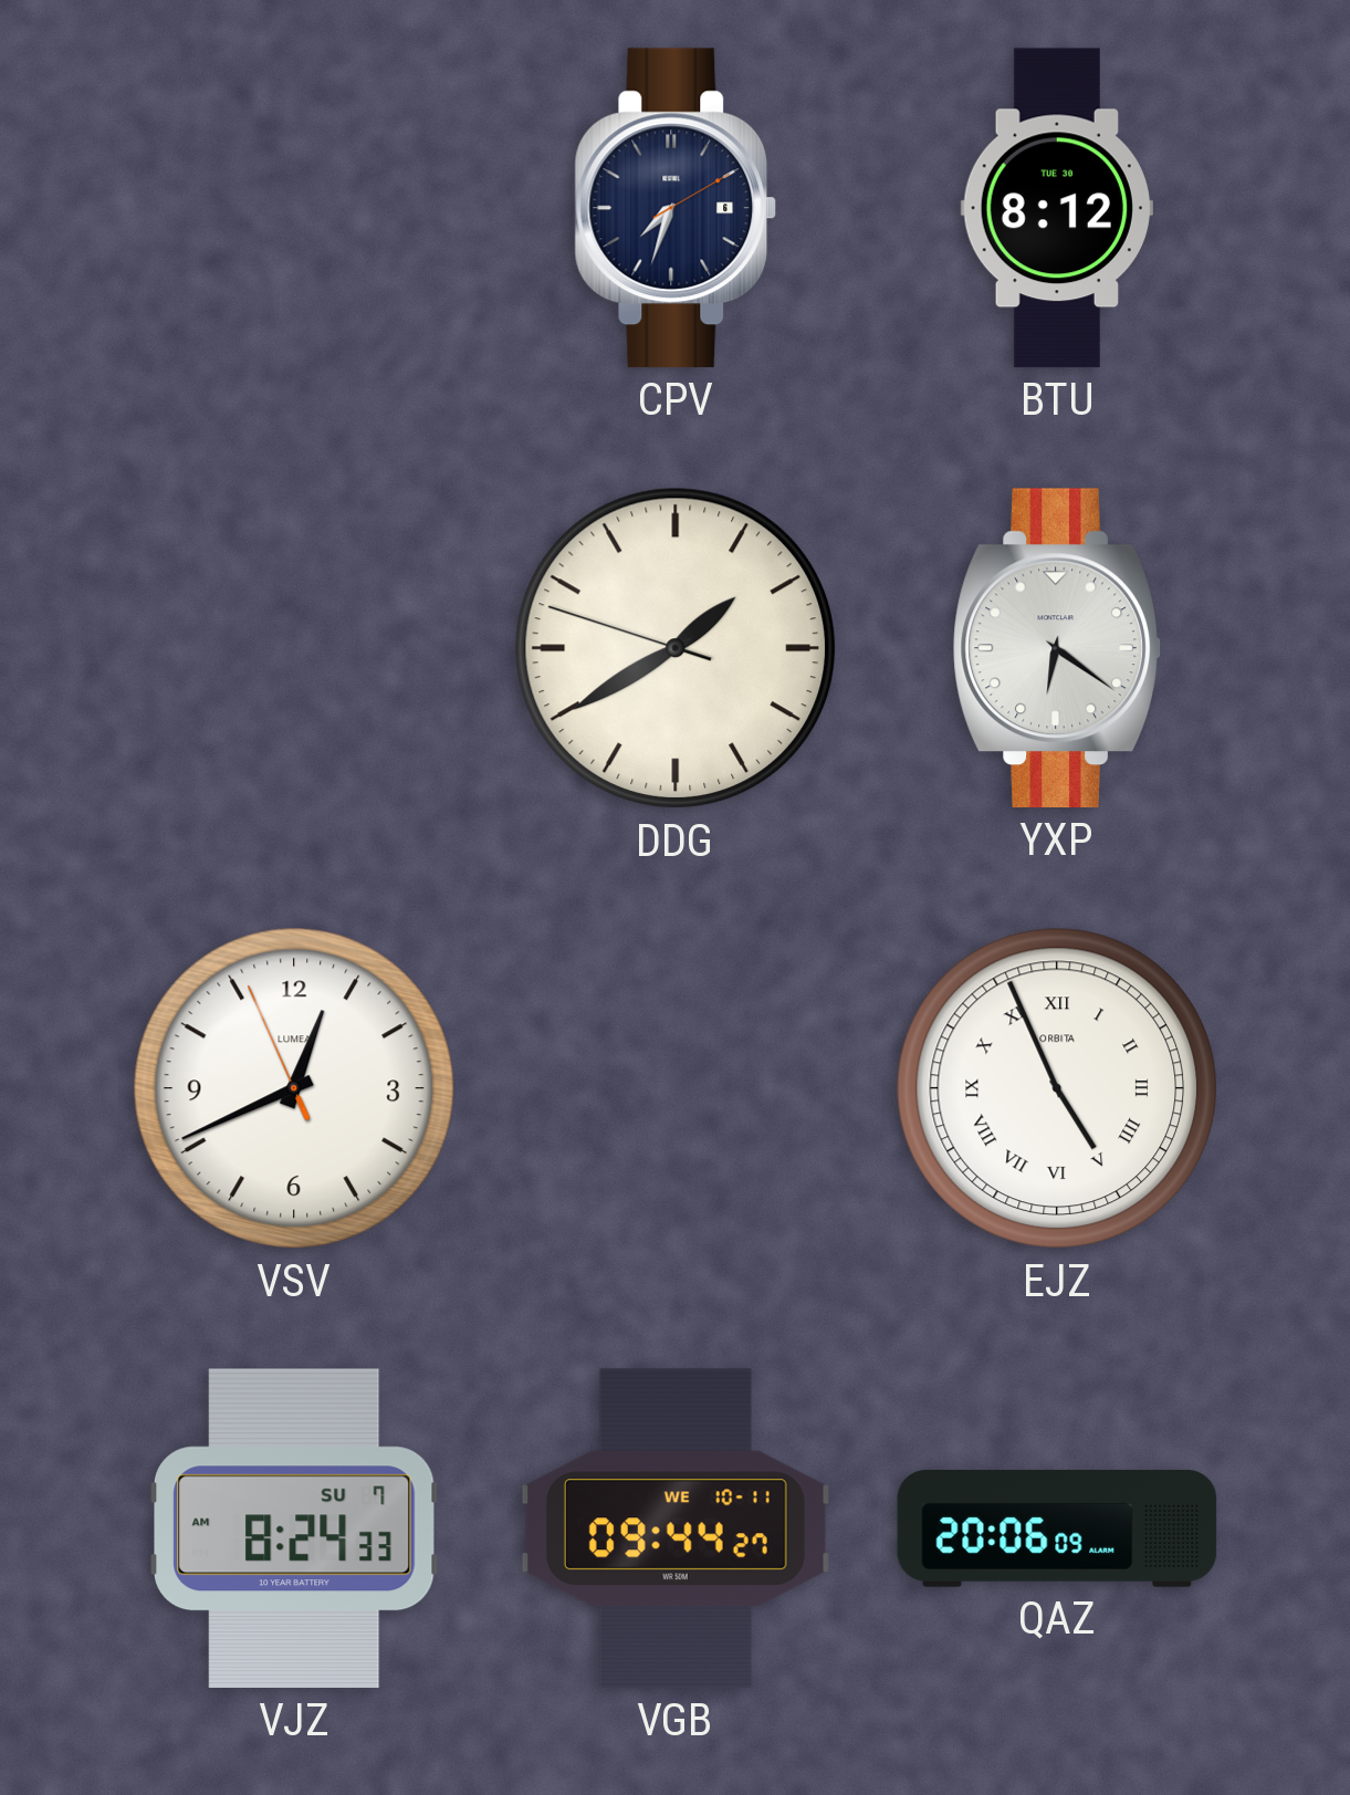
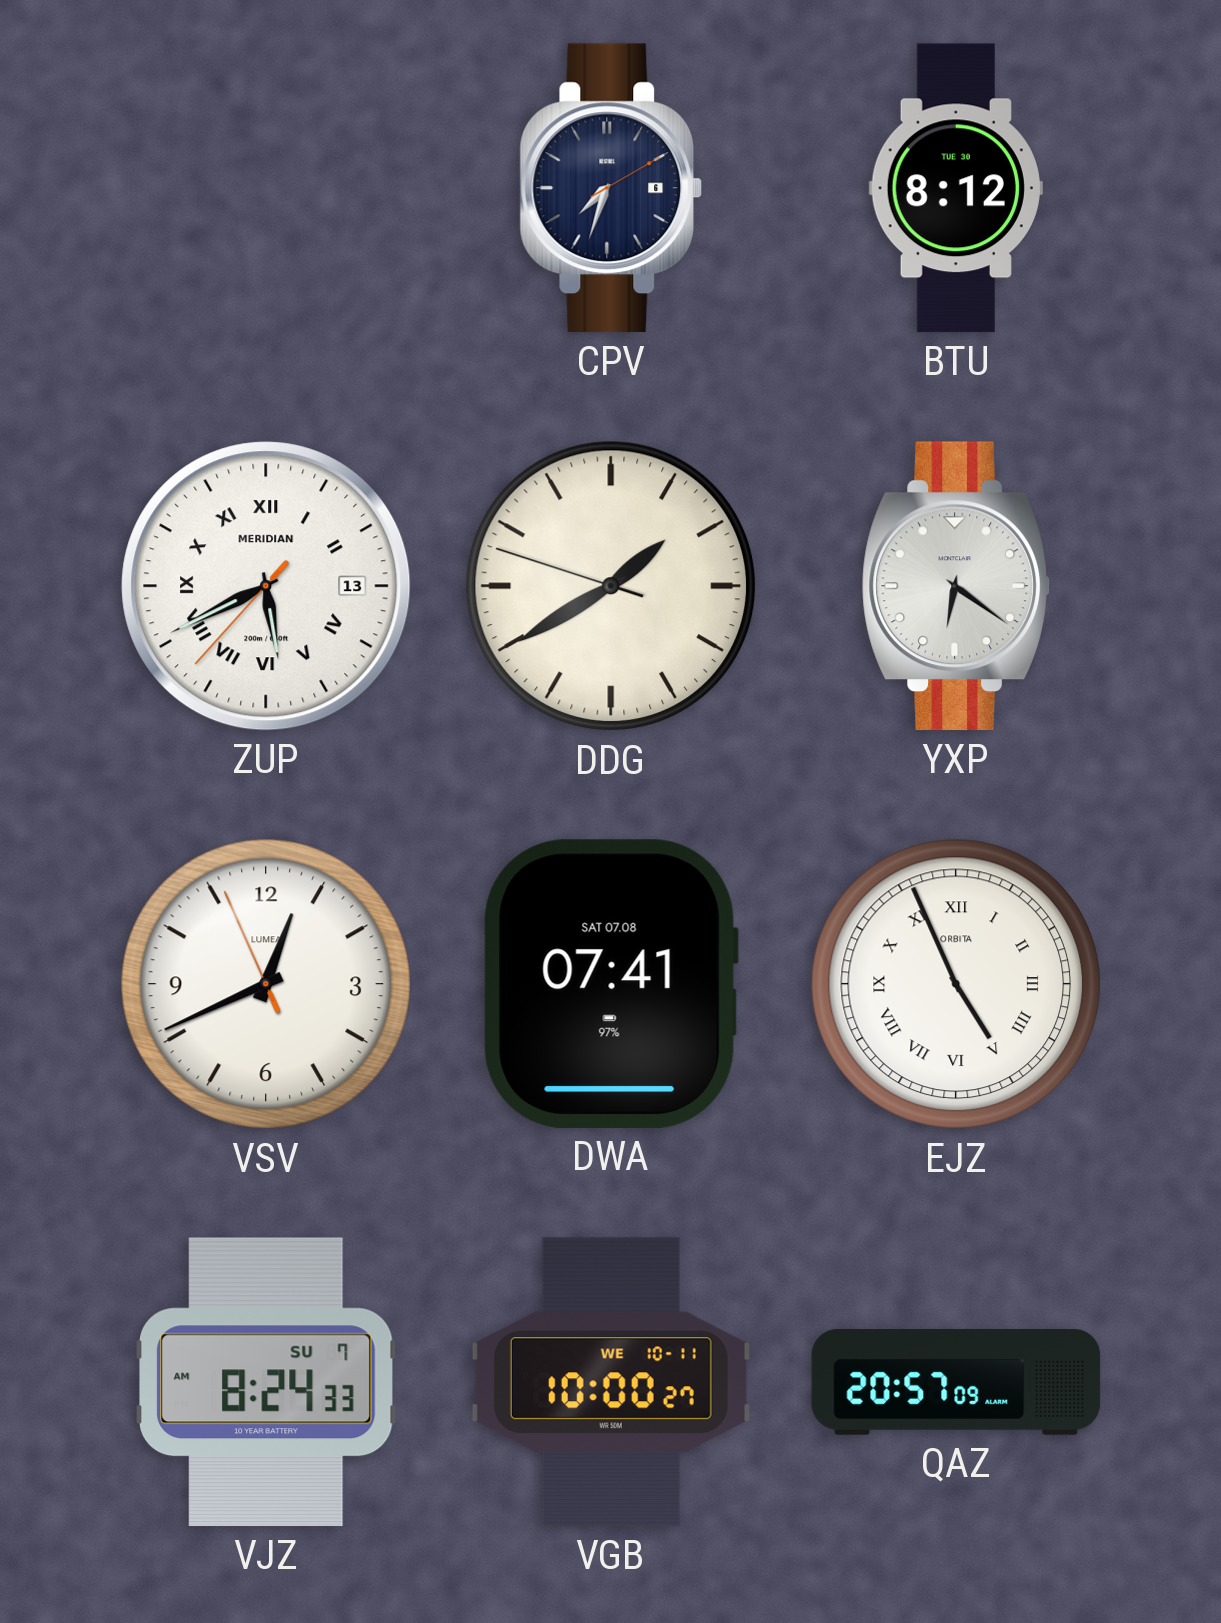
ZUP: none -> 5:40
DWA: none -> 07:41
VGB: 09:44 -> 10:00
QAZ: 20:06 -> 20:57
